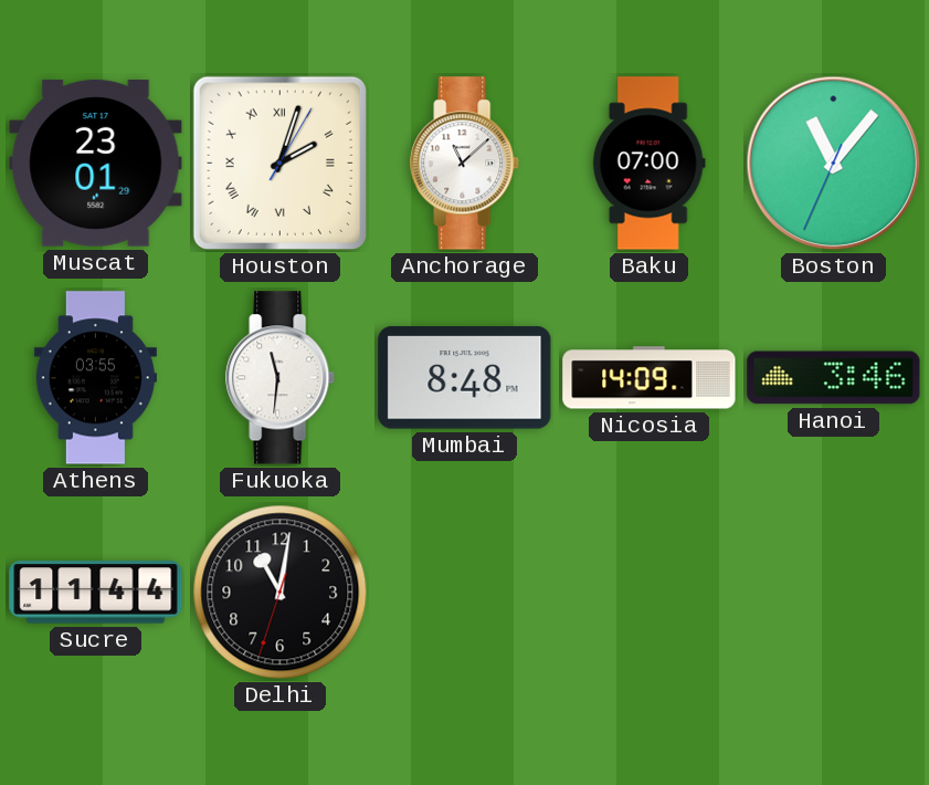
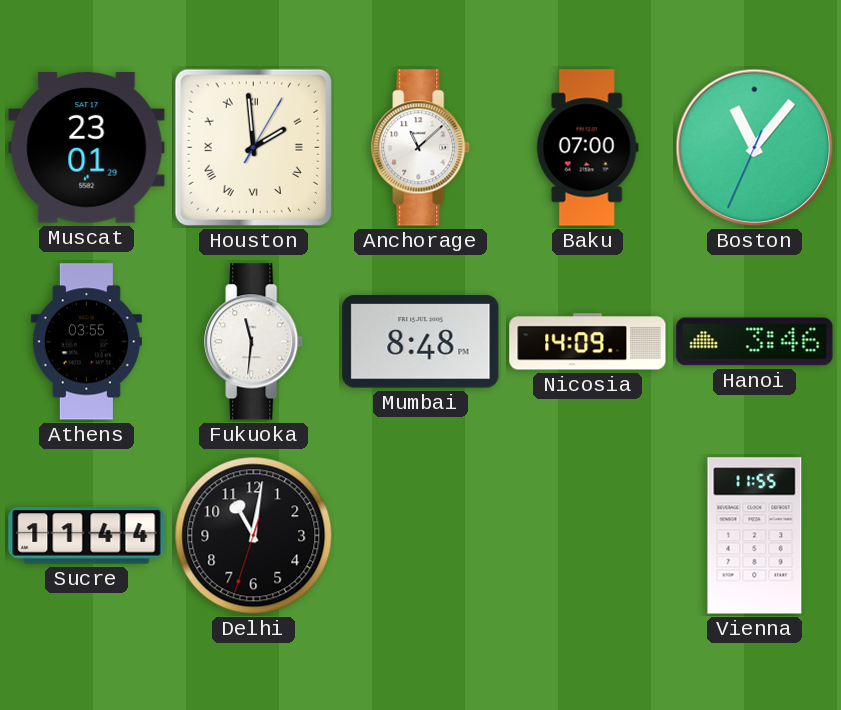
Houston: 2:03 -> 1:59
Vienna: none -> 11:55
